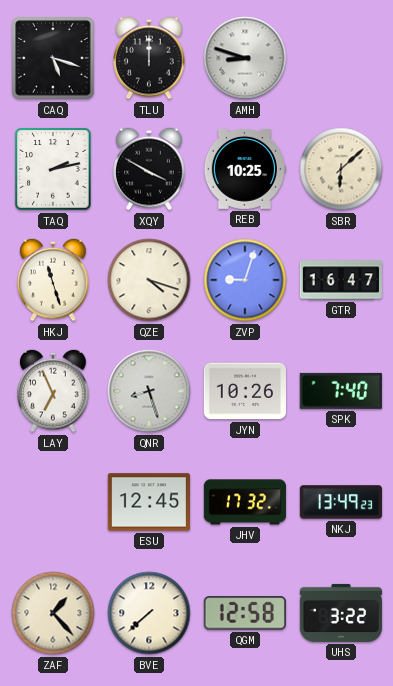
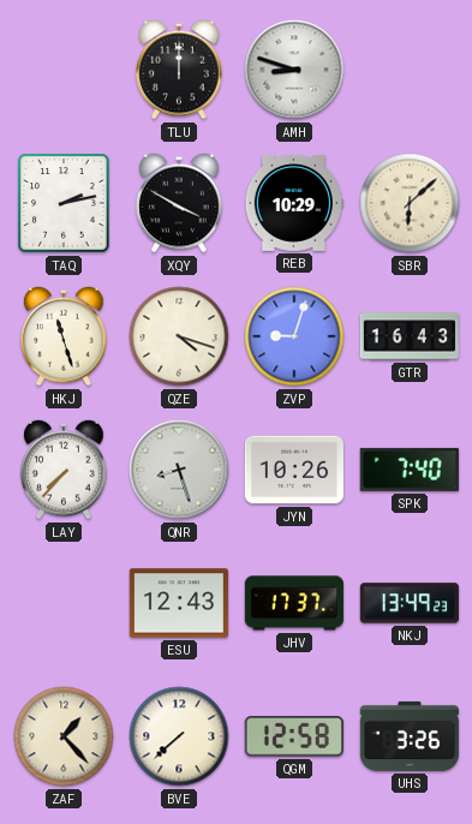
CAQ: 5:18 -> none
REB: 10:25 -> 10:29
GTR: 16:47 -> 16:43
LAY: 6:56 -> 7:37
ESU: 12:45 -> 12:43
JHV: 17:32 -> 17:37
UHS: 3:22 -> 3:26
